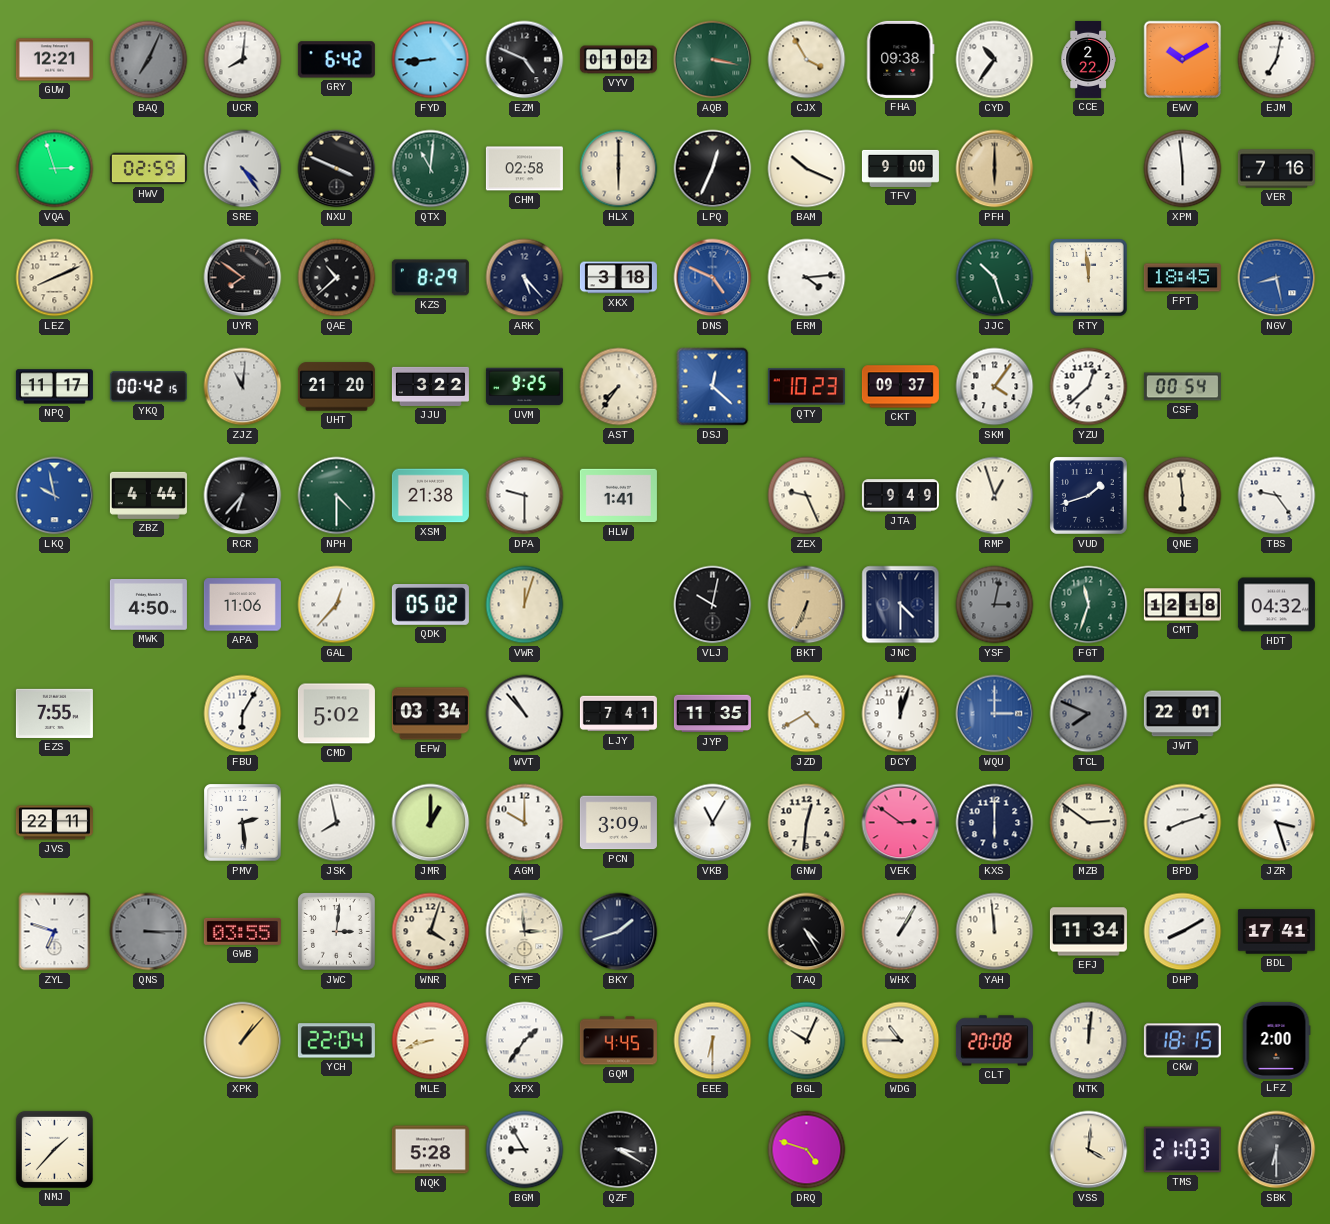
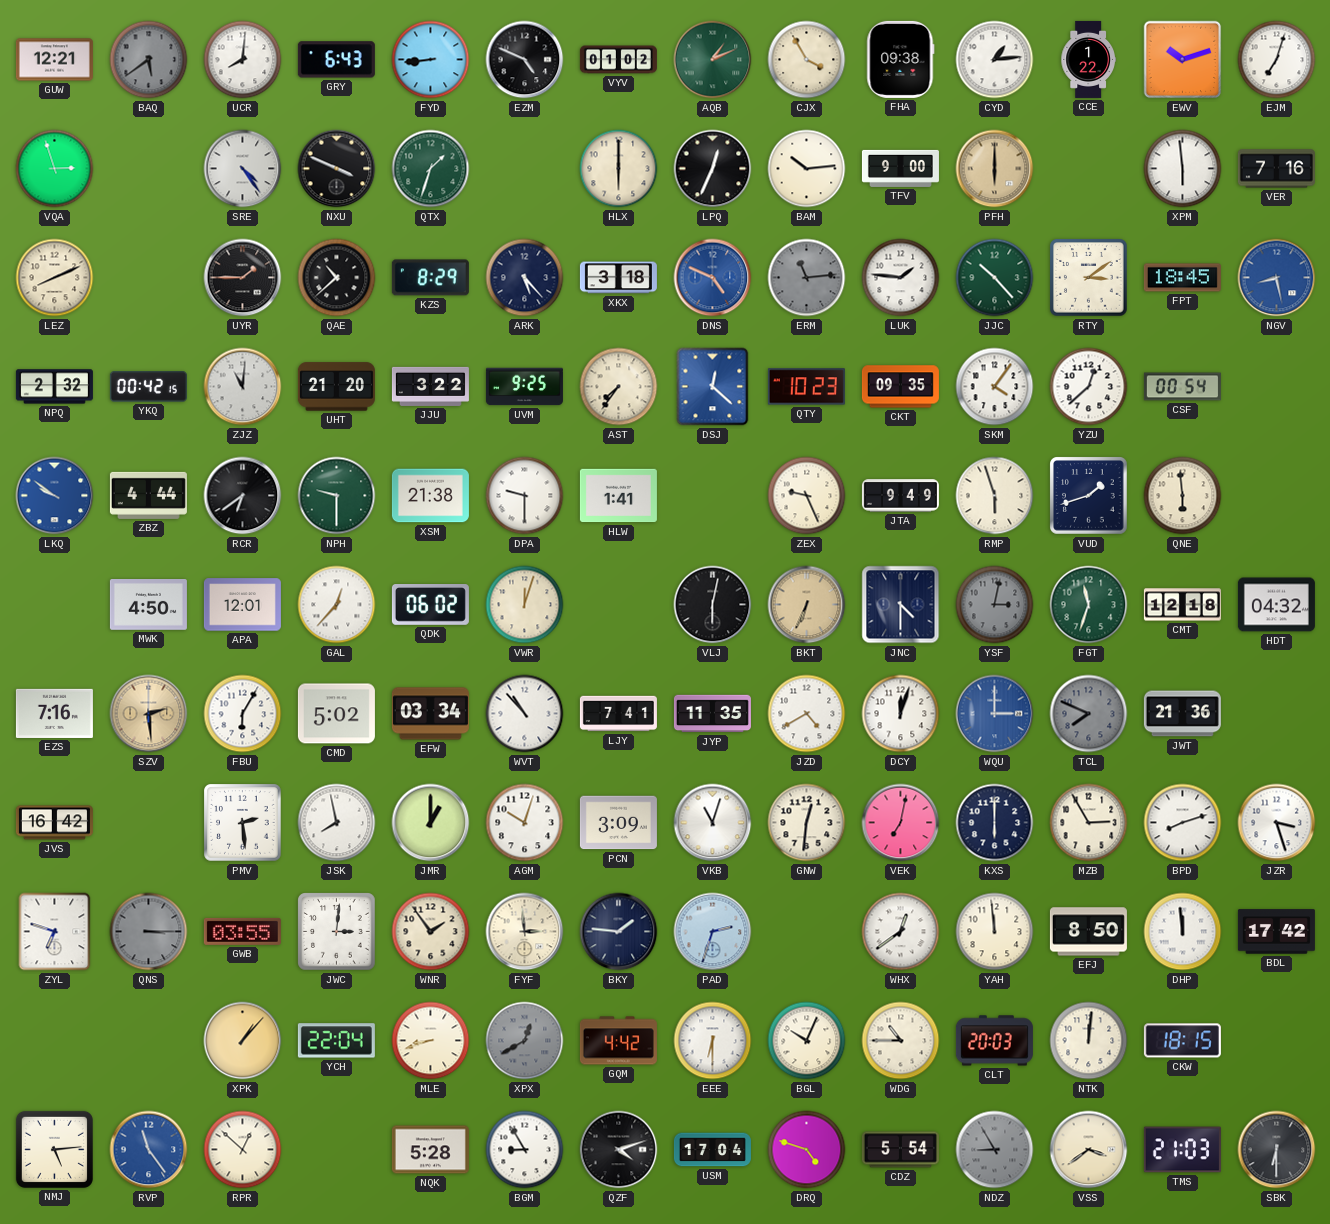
BAQ: 7:04 -> 5:39
GRY: 6:42 -> 6:43
AQB: 3:17 -> 1:11
CYD: 10:36 -> 1:14
CCE: 2:22 -> 1:22
EWV: 10:10 -> 10:12
EJM: 7:02 -> 7:03
HWV: 02:59 -> none
QTX: 11:01 -> 1:33
CHM: 02:58 -> none
BAM: 10:19 -> 10:14
UYR: 7:51 -> 1:45
ERM: 4:14 -> 11:14
ERM dial: white -> grey
LUK: none -> 1:46
JJC: 10:27 -> 10:23
RTY: 11:59 -> 3:09
NPQ: 11:17 -> 2:32
CKT: 09:37 -> 09:35
LKQ: 9:58 -> 9:51
RCR: 6:37 -> 6:39
NPH: 4:30 -> 9:30
RMP: 12:57 -> 5:57
TBS: 9:24 -> none
APA: 11:06 -> 12:01
QDK: 05:02 -> 06:02
VLJ: 10:02 -> 6:02
EZS: 7:55 -> 7:16
SZV: none -> 2:29
JWT: 22:01 -> 21:36
JVS: 22:11 -> 16:42
AGM: 10:00 -> 10:03
VKB: 11:05 -> 11:03
VEK: 2:51 -> 7:02
MZB: 2:51 -> 2:55
WNR: 4:03 -> 1:54
BKY: 1:42 -> 1:46
PAD: none -> 2:33
TAQ: 4:25 -> none
WHX: 1:05 -> 12:39
EFJ: 11:34 -> 8:50
DHP: 8:10 -> 11:59
BDL: 17:41 -> 17:42
XPX: 1:36 -> 12:40
XPX dial: white -> grey
GQM: 4:45 -> 4:42
CLT: 20:08 -> 20:03
LFZ: 2:00 -> none
NMJ: 1:37 -> 5:14
RVP: none -> 11:24
RPR: none -> 12:52
QZF: 3:20 -> 4:12
USM: none -> 17:04
CDZ: none -> 5:54
NDZ: none -> 8:55
VSS: 4:01 -> 3:39
